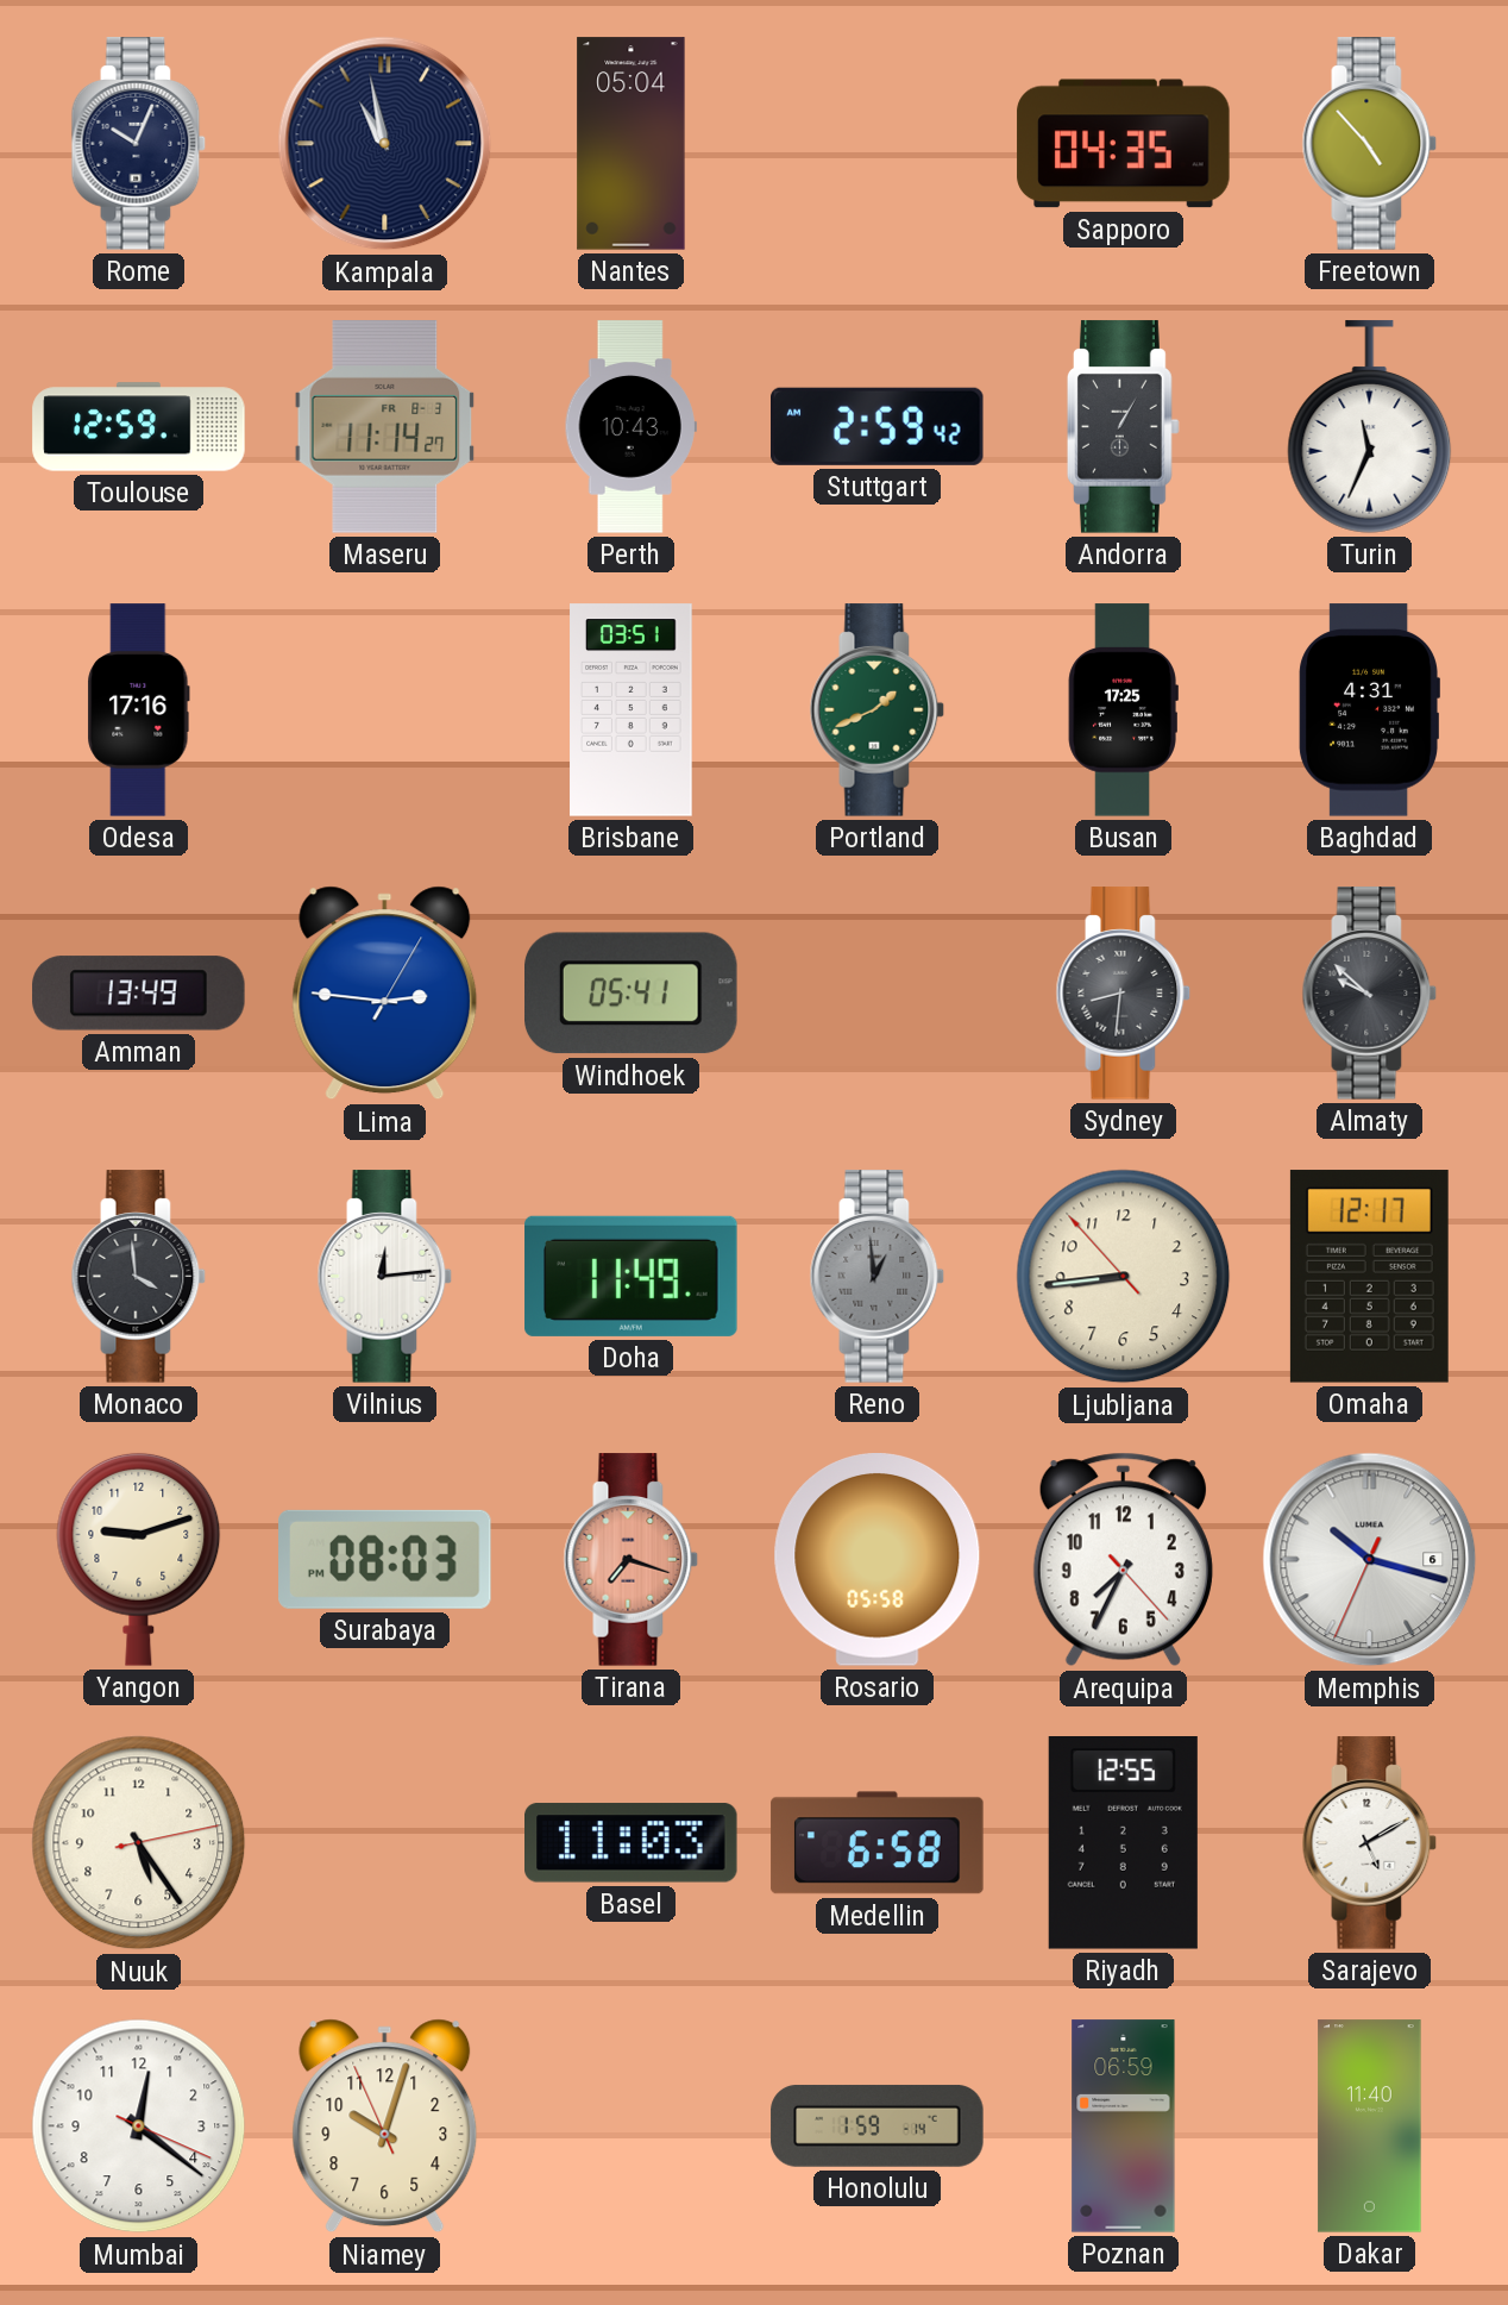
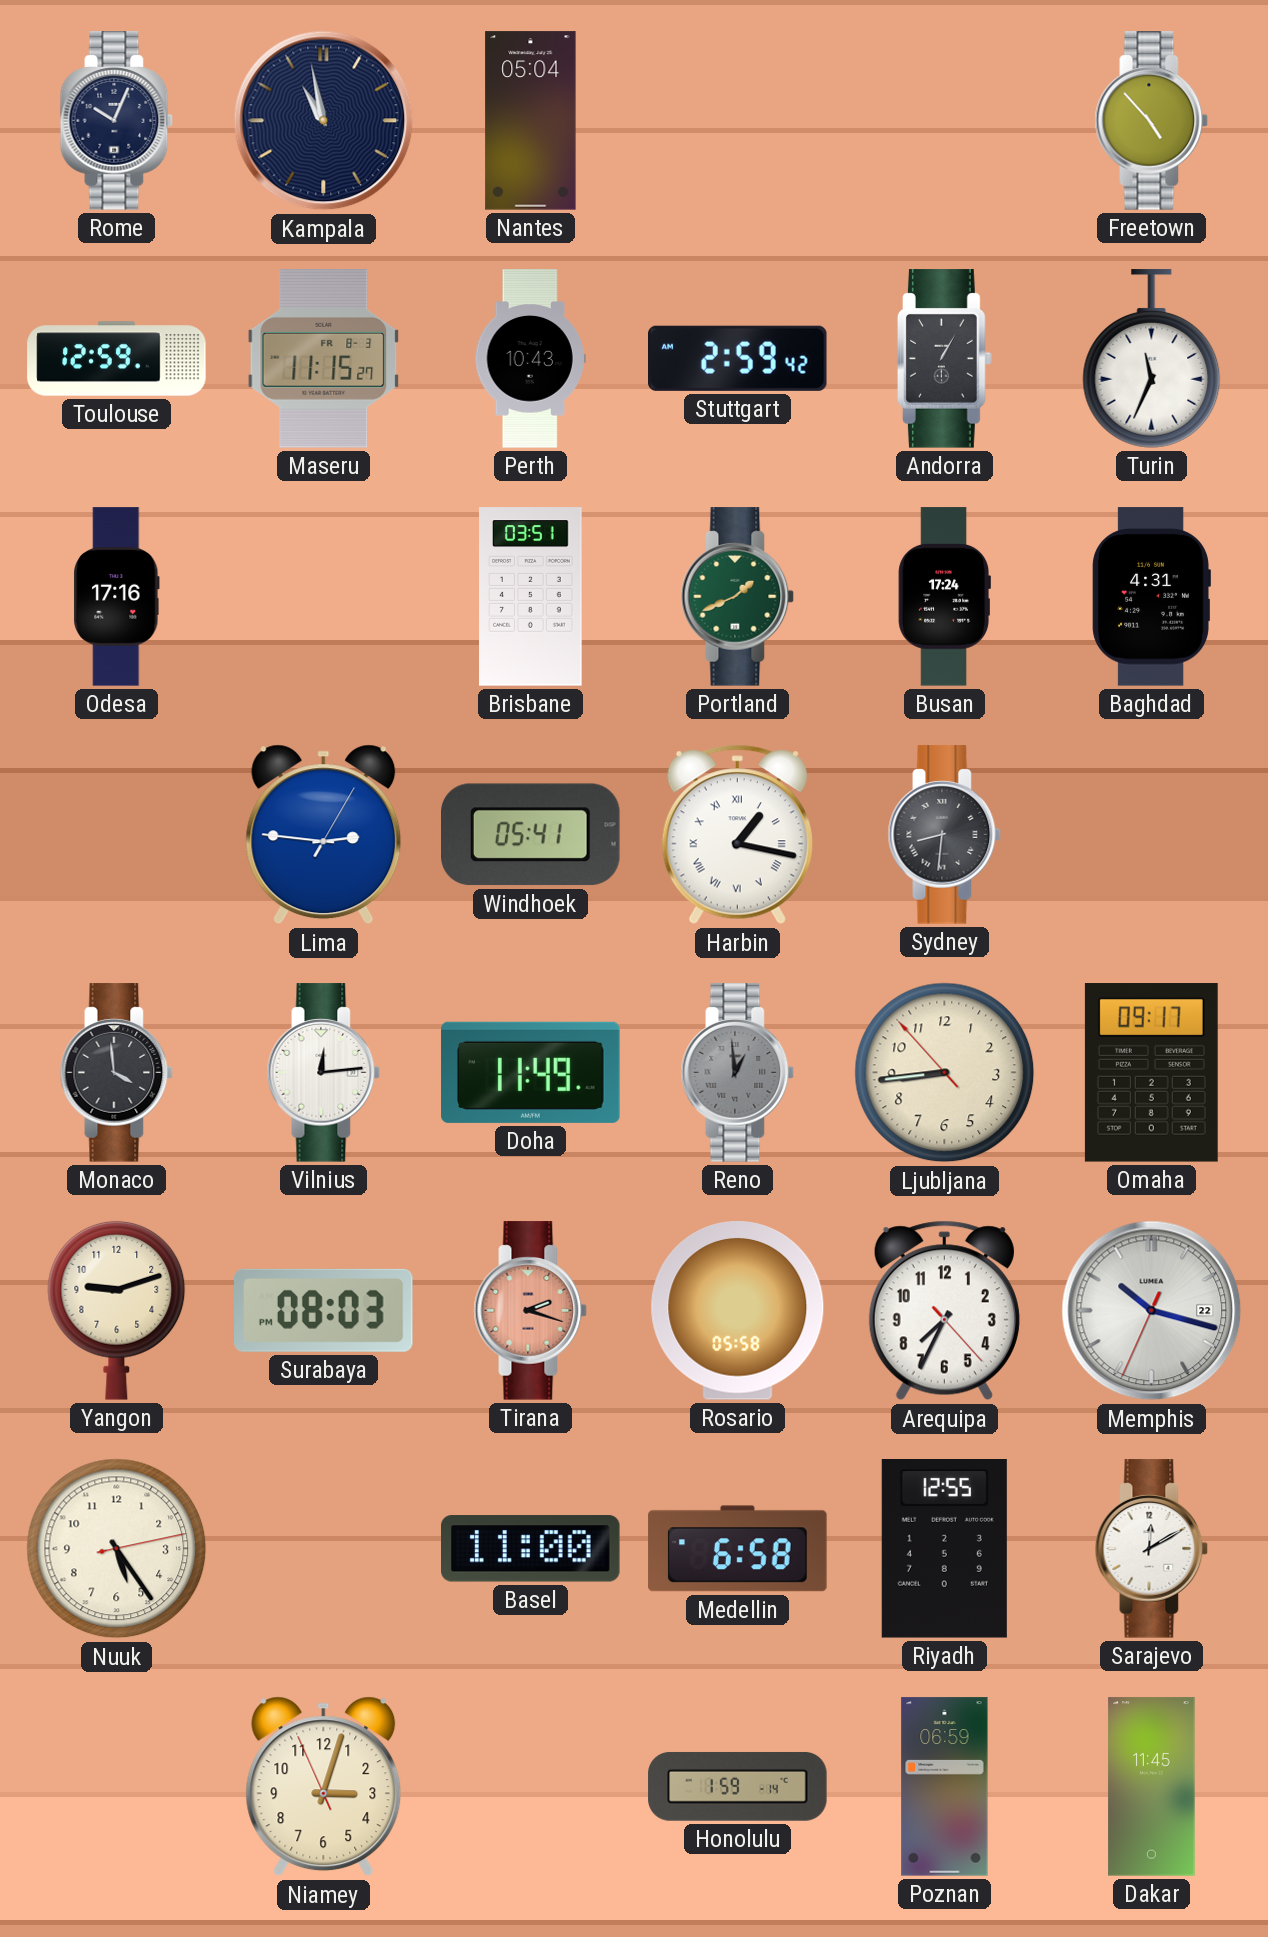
Sapporo: 04:35 -> none
Maseru: 11:14 -> 11:15
Busan: 17:25 -> 17:24
Amman: 13:49 -> none
Harbin: none -> 1:17
Almaty: 9:52 -> none
Omaha: 12:17 -> 09:17
Tirana: 7:18 -> 2:18
Memphis date: 6 -> 22
Basel: 11:03 -> 11:00
Sarajevo: 5:10 -> 12:10
Mumbai: 12:21 -> none
Niamey: 10:02 -> 3:02
Dakar: 11:40 -> 11:45
